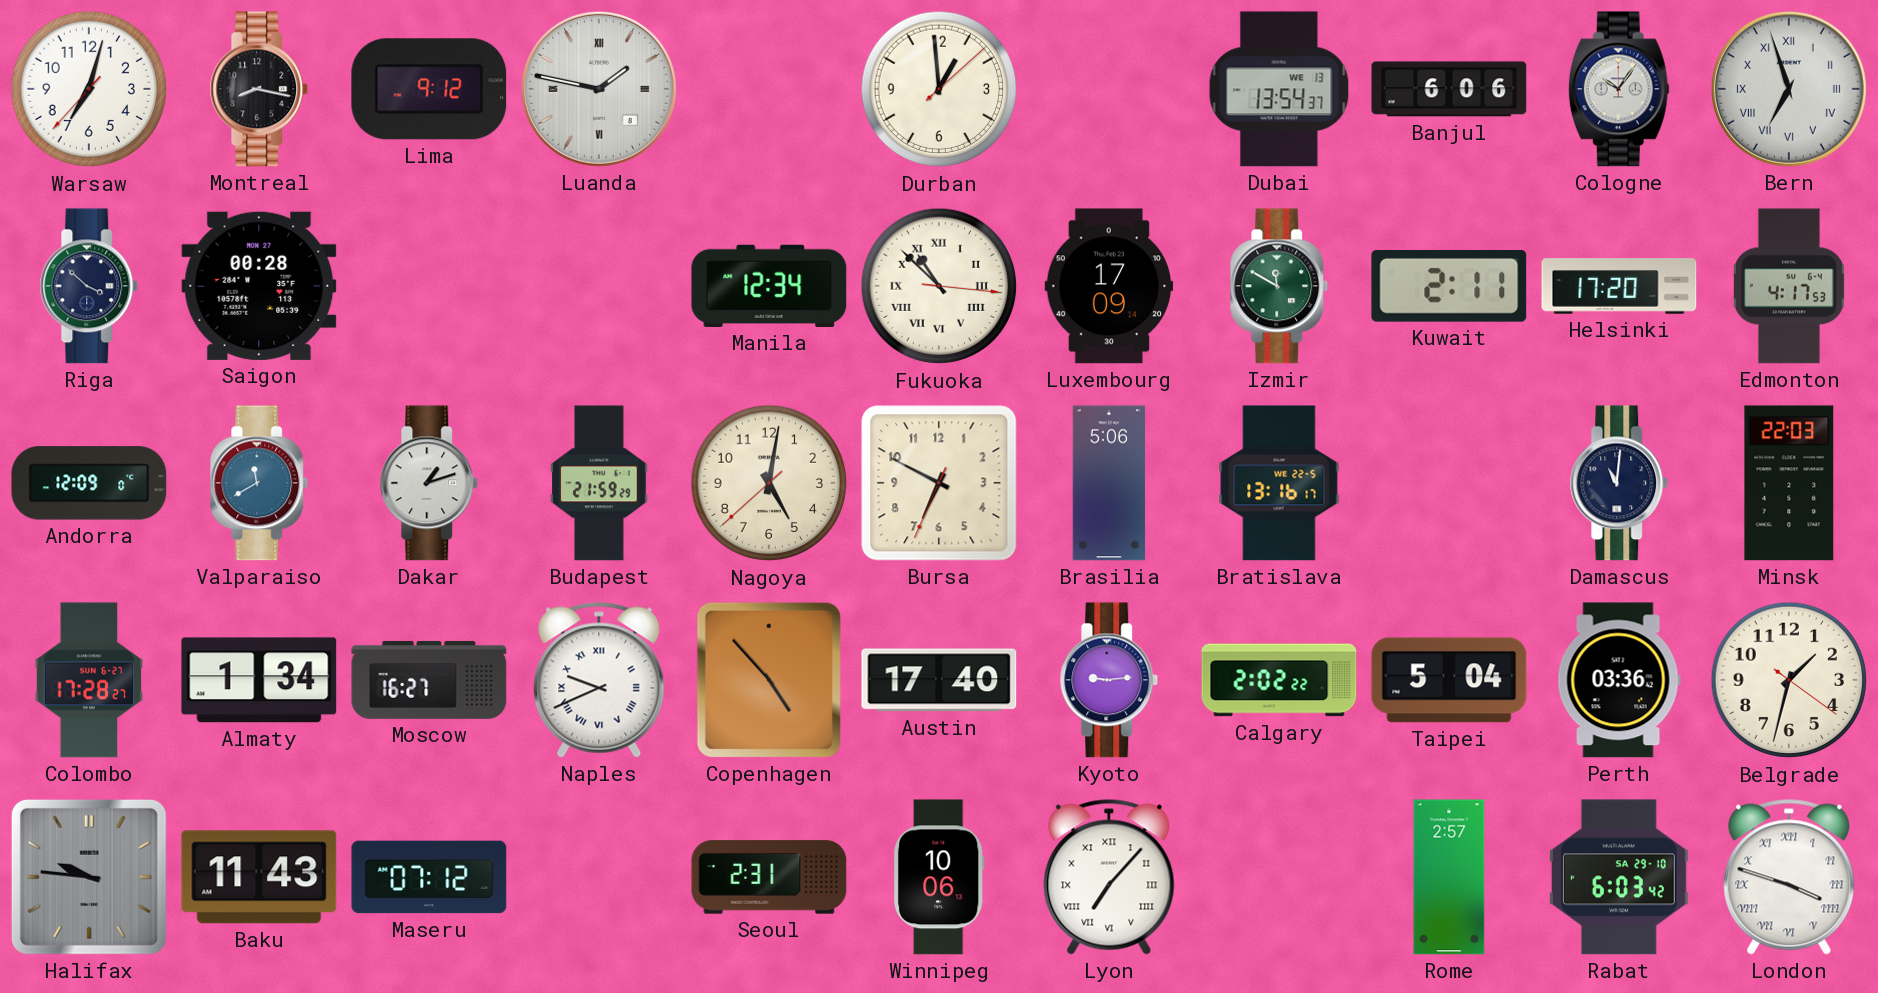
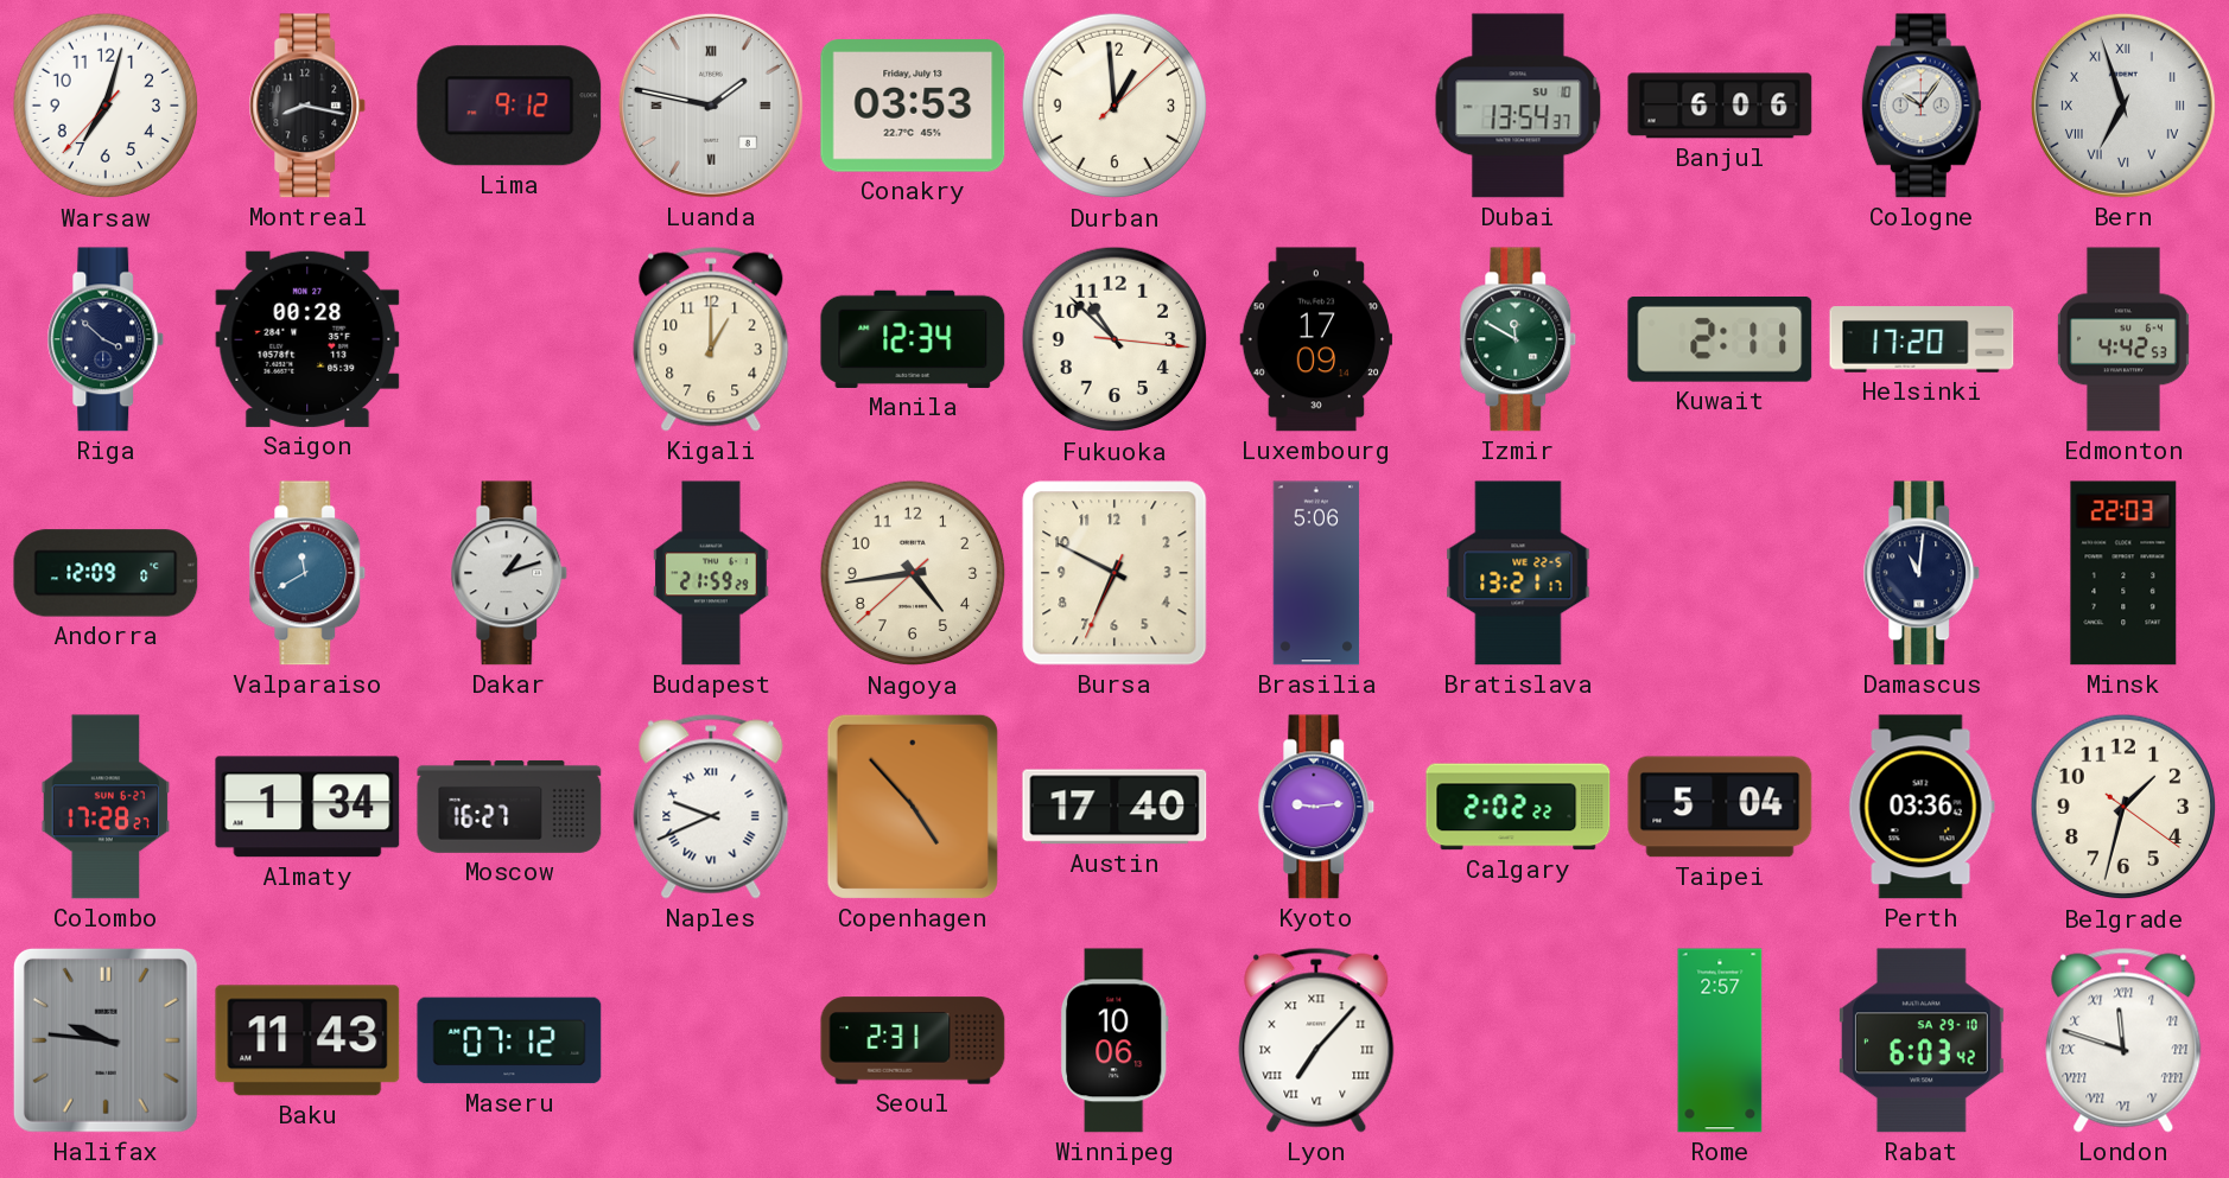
Conakry: none -> 03:53
Dubai date: WE 13 -> SU 10
Kigali: none -> 1:00
Fukuoka numerals: Roman -> Arabic
Edmonton: 4:17 -> 4:42
Nagoya: 5:01 -> 4:43
Bratislava: 13:16 -> 13:21
London: 3:48 -> 11:48
